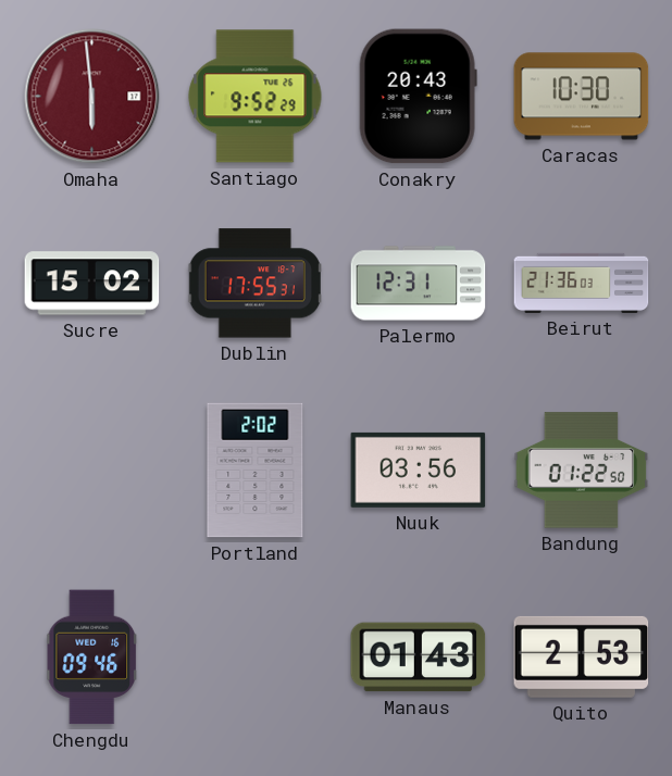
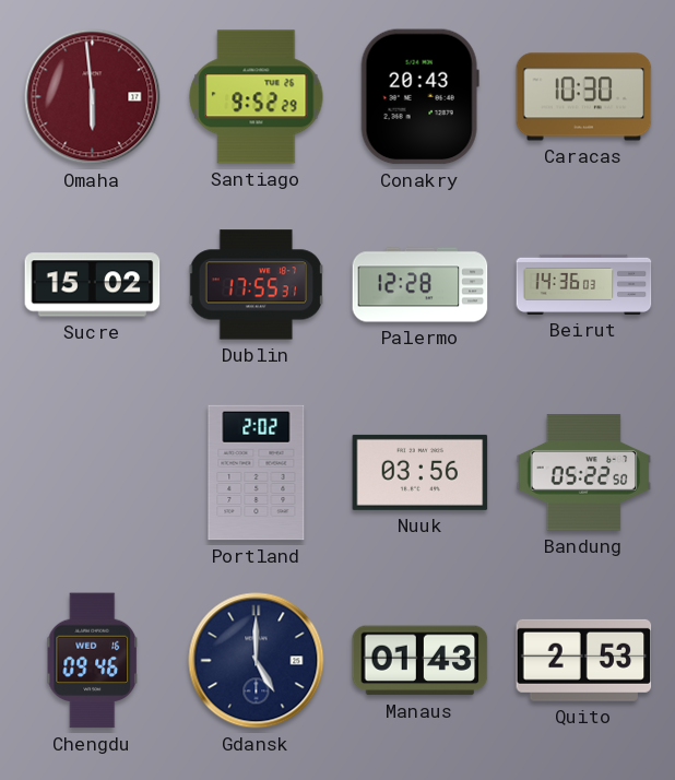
Palermo: 12:31 -> 12:28
Beirut: 21:36 -> 14:36
Bandung: 01:22 -> 05:22
Gdansk: none -> 5:00
